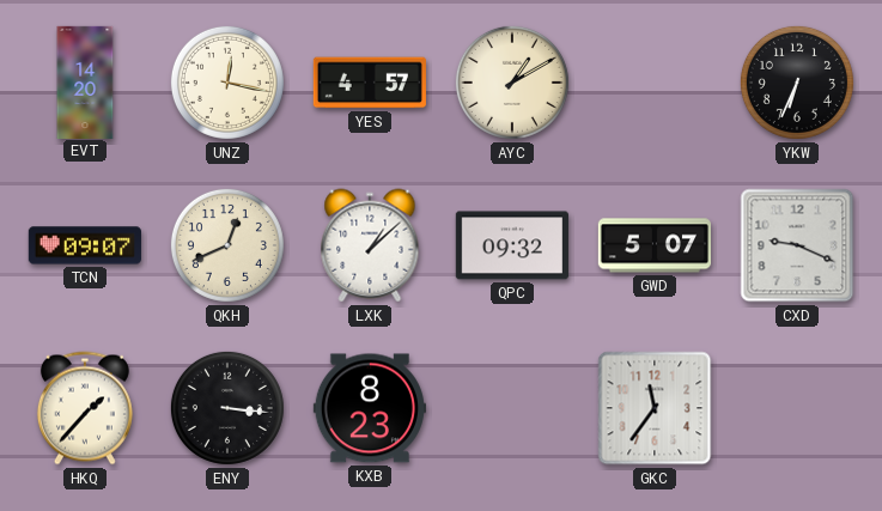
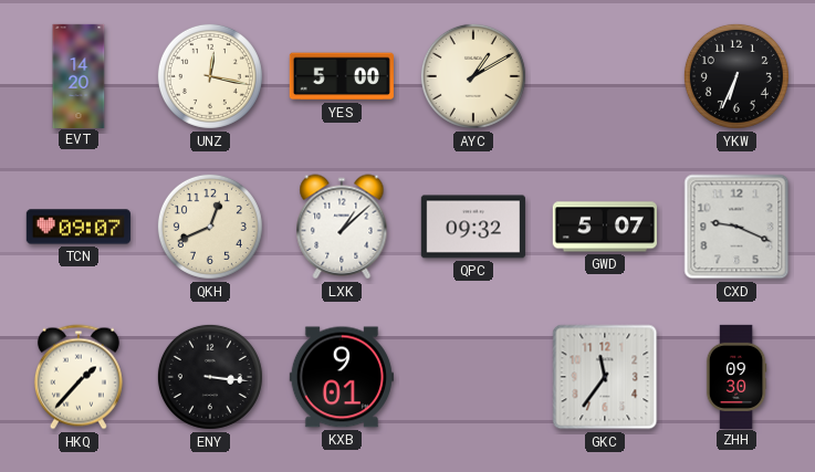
YES: 4:57 -> 5:00
KXB: 8:23 -> 9:01
ZHH: none -> 09:30
